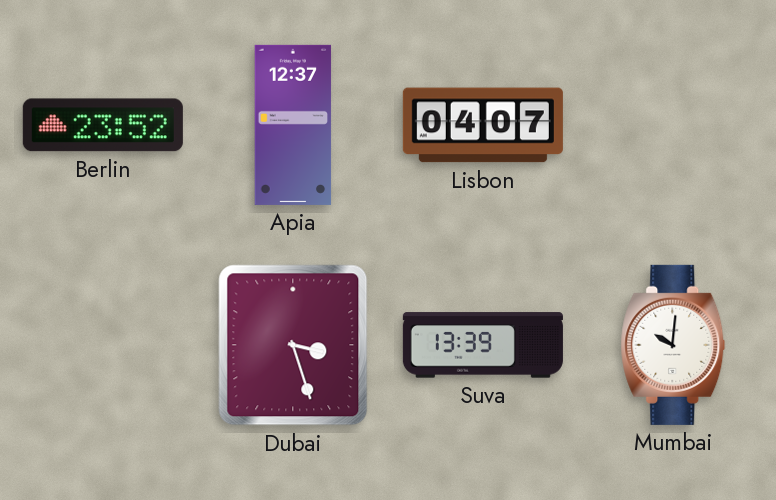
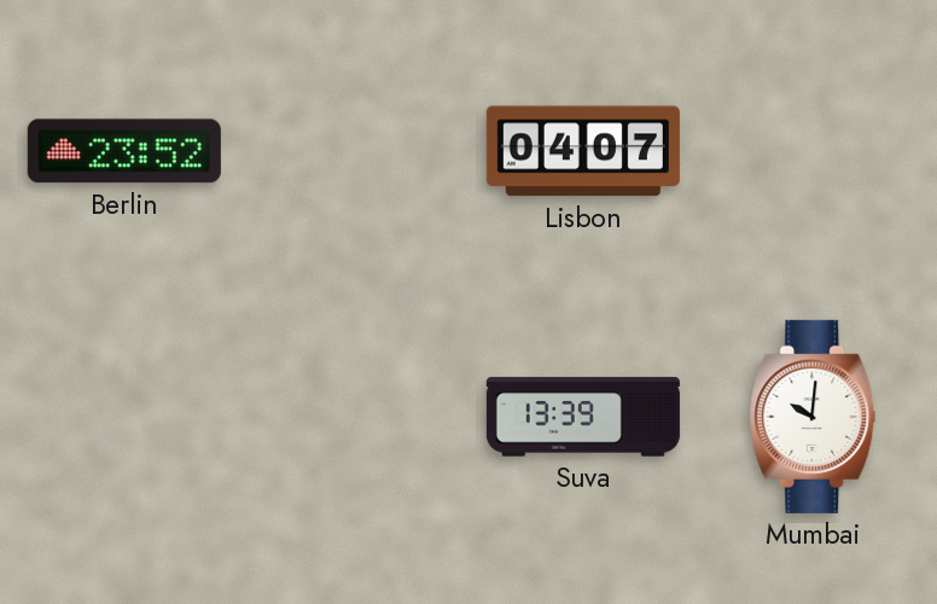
Apia: 12:37 -> none
Dubai: 3:27 -> none
